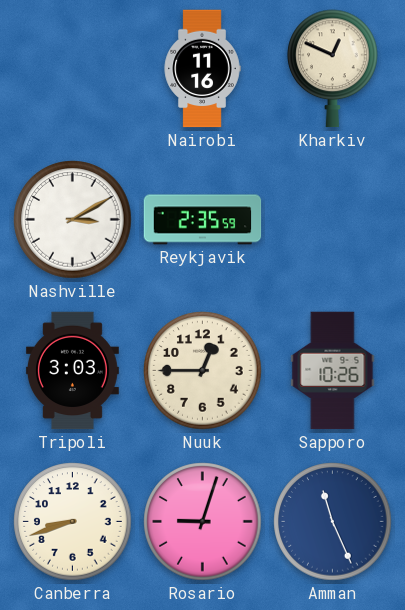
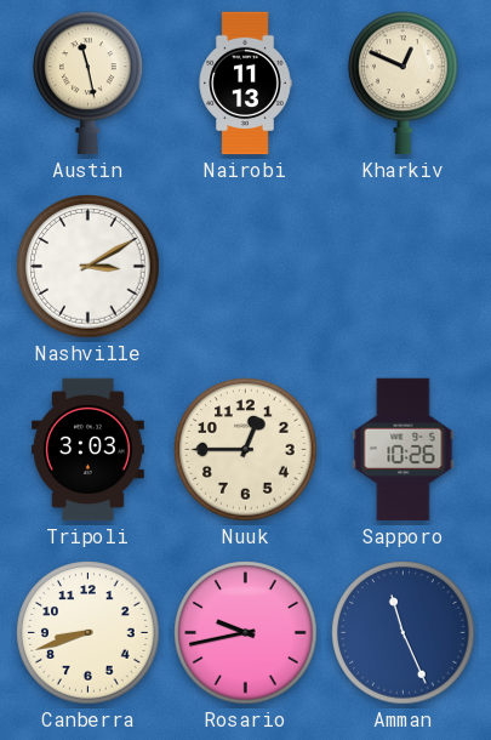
Austin: none -> 11:28
Nairobi: 11:16 -> 11:13
Reykjavik: 2:35 -> none
Rosario: 9:03 -> 9:43
